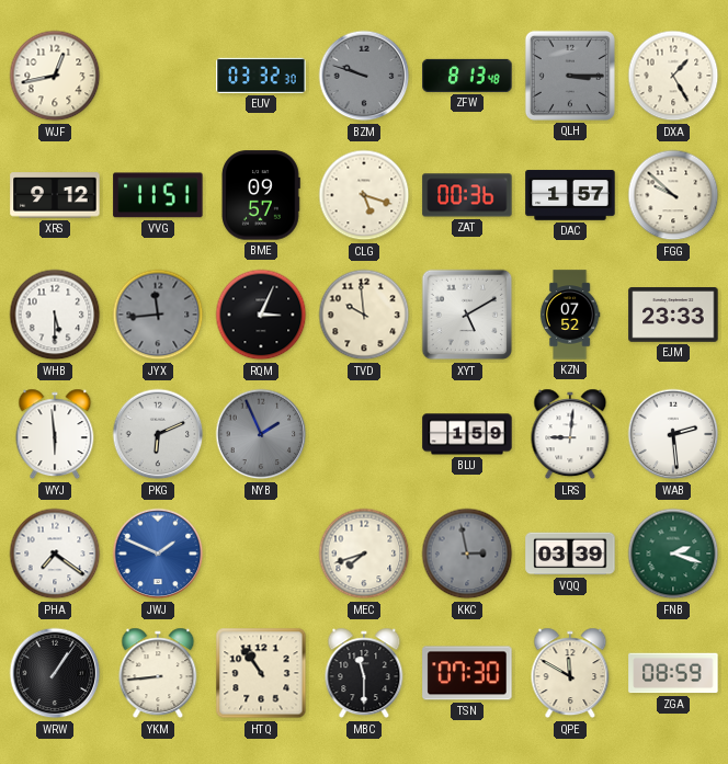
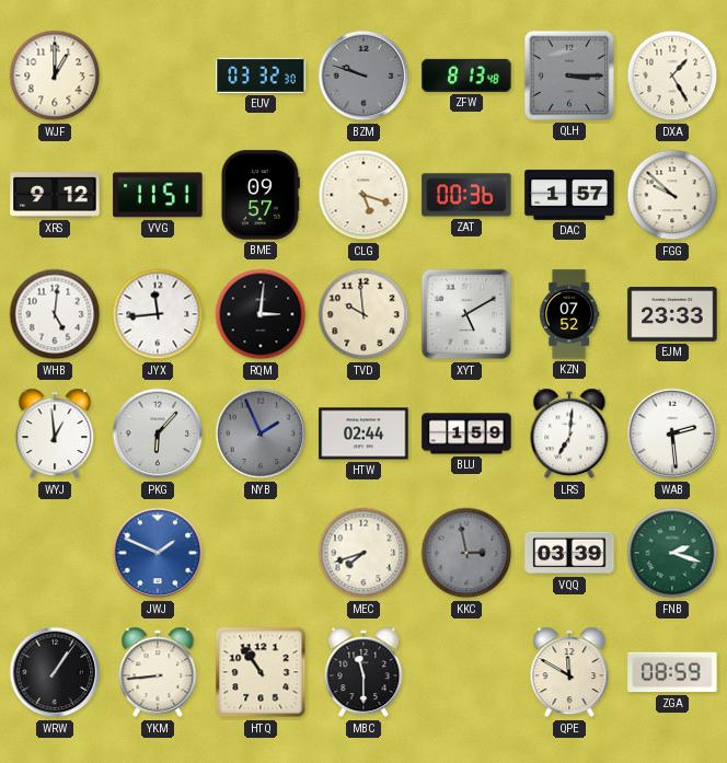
WJF: 12:43 -> 1:00
WHB: 5:30 -> 5:01
JYX dial: grey -> white
RQM: 3:04 -> 3:01
WYJ: 5:59 -> 12:59
PKG: 6:11 -> 6:07
HTW: none -> 02:44
LRS: 9:01 -> 7:01
PHA: 7:21 -> none
TSN: 07:30 -> none
